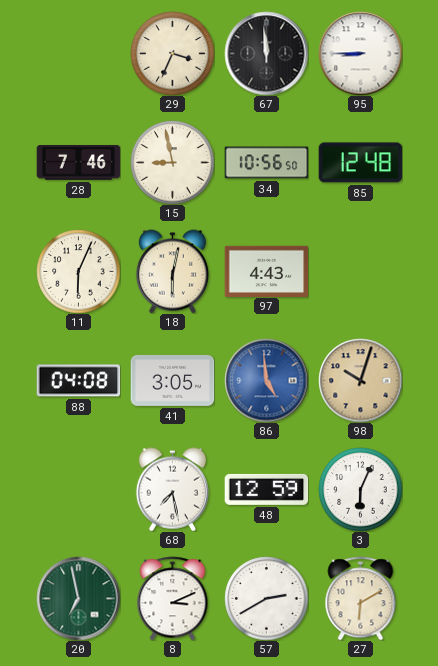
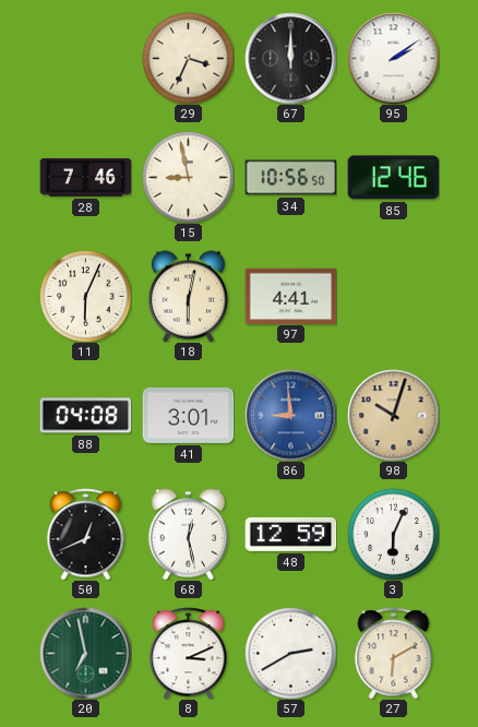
67: 11:59 -> 12:00
95: 8:45 -> 2:09
85: 12:48 -> 12:46
97: 4:43 -> 4:41
41: 3:05 -> 3:01
86: 4:59 -> 8:59
50: none -> 12:41
68: 7:28 -> 12:28
